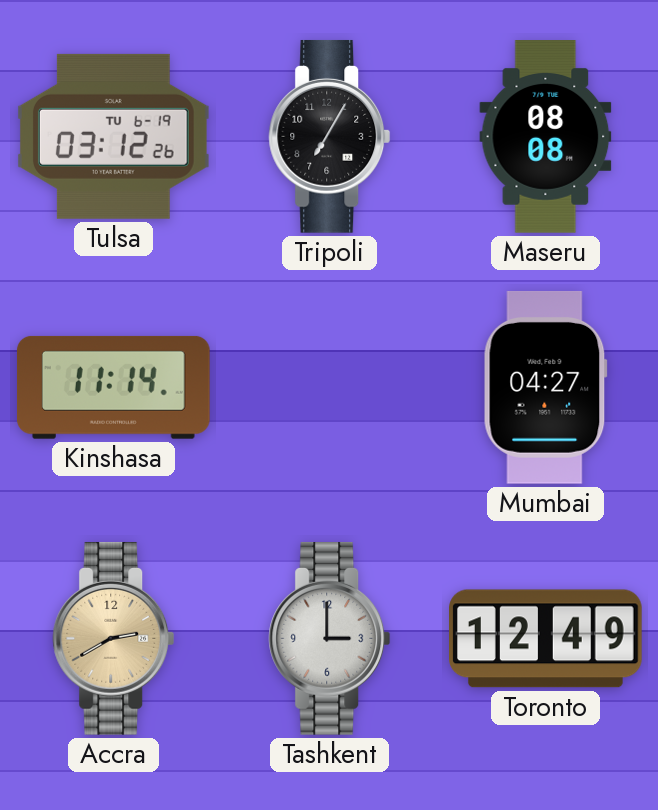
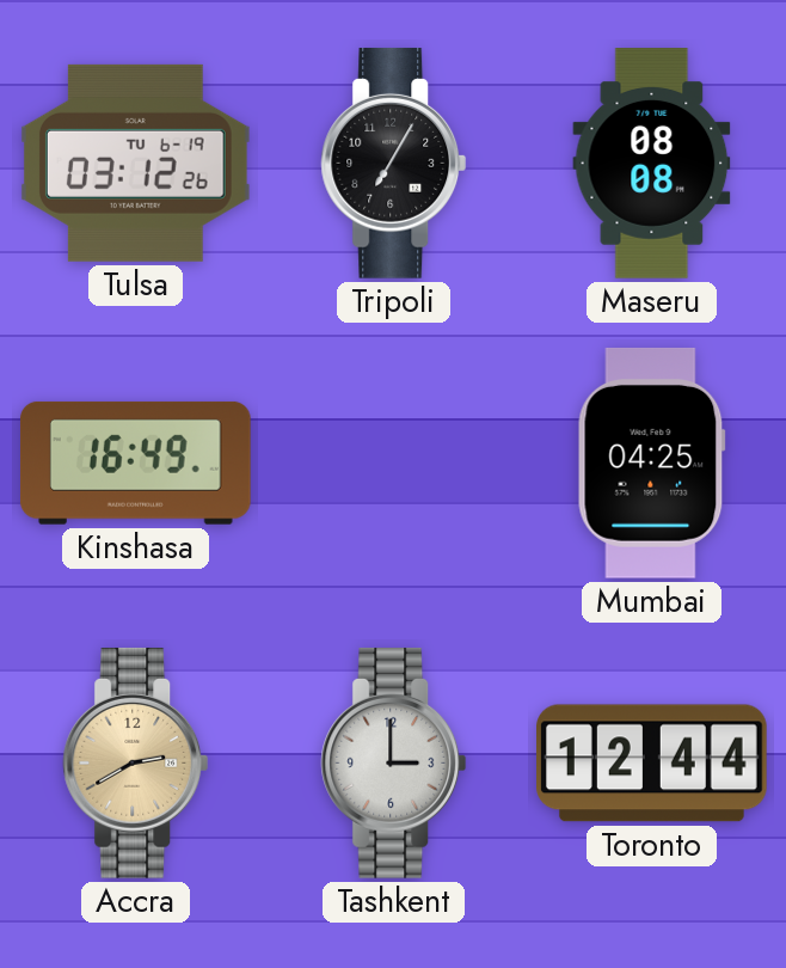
Kinshasa: 11:14 -> 16:49
Mumbai: 04:27 -> 04:25
Toronto: 12:49 -> 12:44
